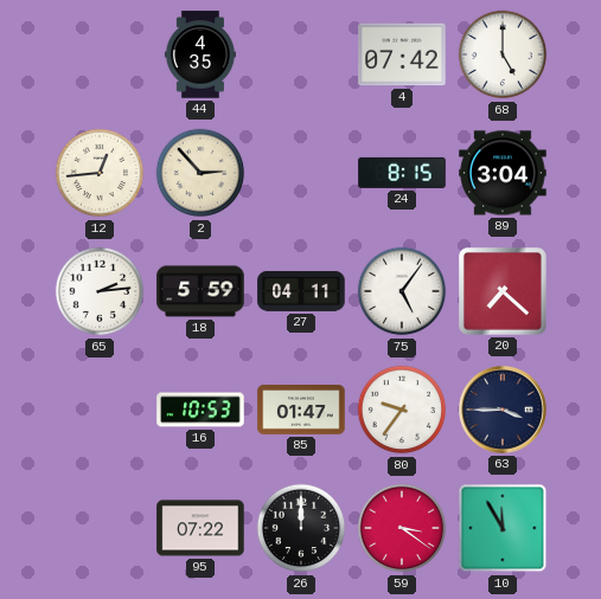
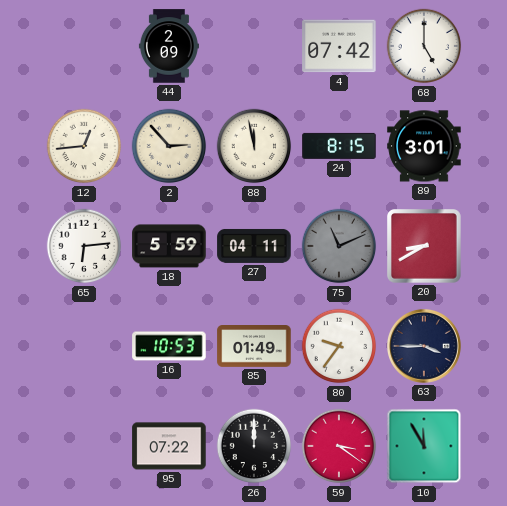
44: 4:35 -> 2:09
88: none -> 11:58
89: 3:04 -> 3:01
65: 2:14 -> 6:14
75: 5:06 -> 11:11
75 dial: white -> grey
20: 7:22 -> 8:40
85: 01:47 -> 01:49
